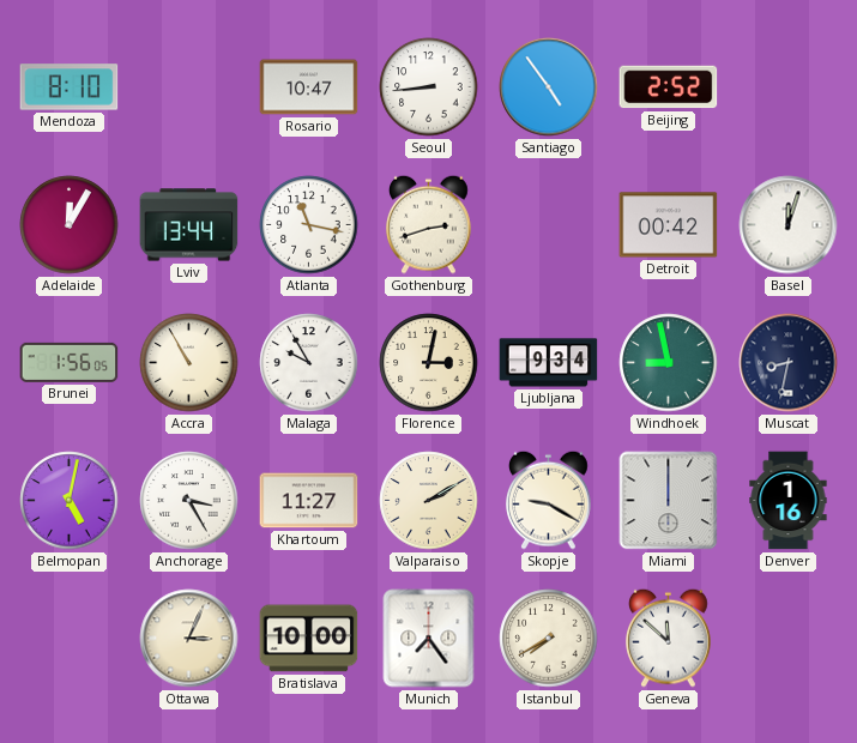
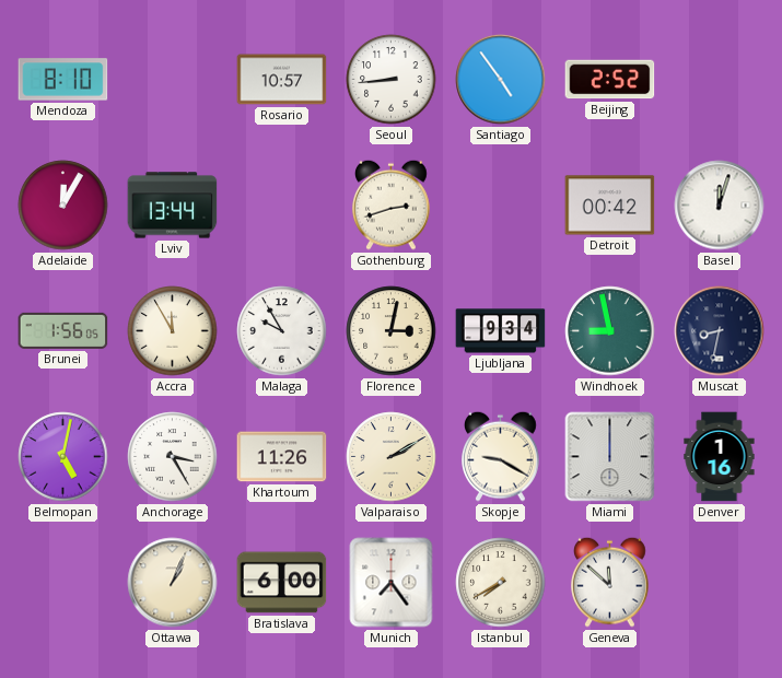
Rosario: 10:47 -> 10:57
Atlanta: 11:17 -> none
Accra: 10:55 -> 11:55
Khartoum: 11:27 -> 11:26
Ottawa: 3:04 -> 1:04
Bratislava: 10:00 -> 6:00
